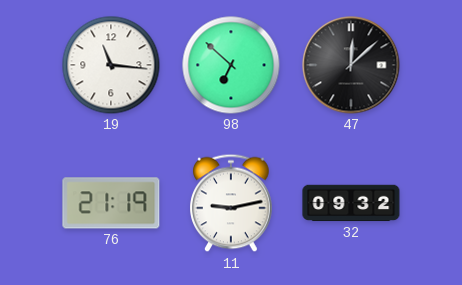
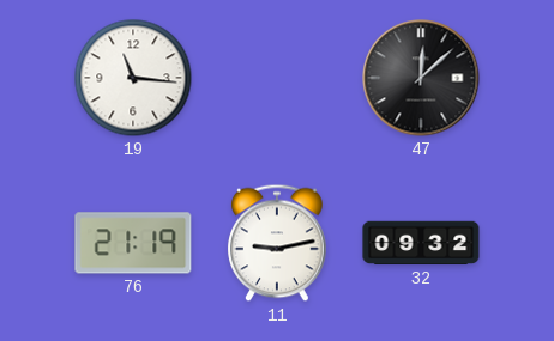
98: 6:52 -> none
